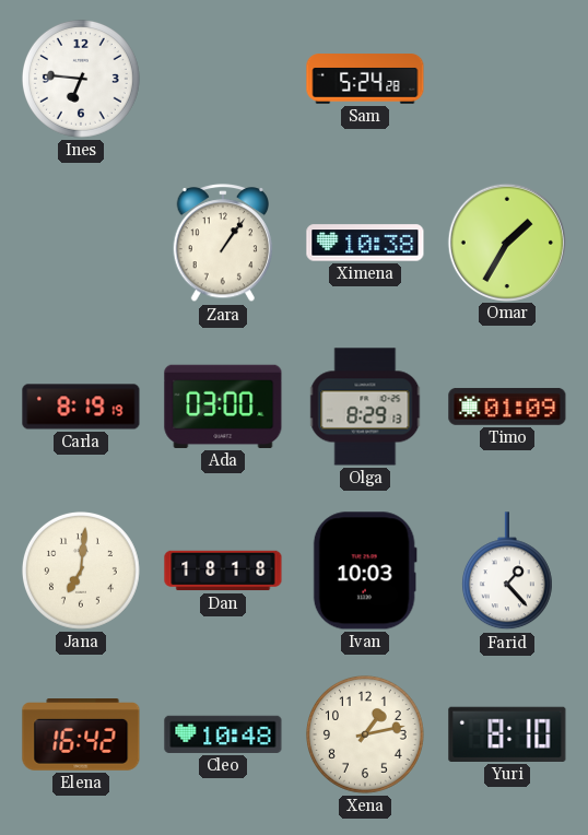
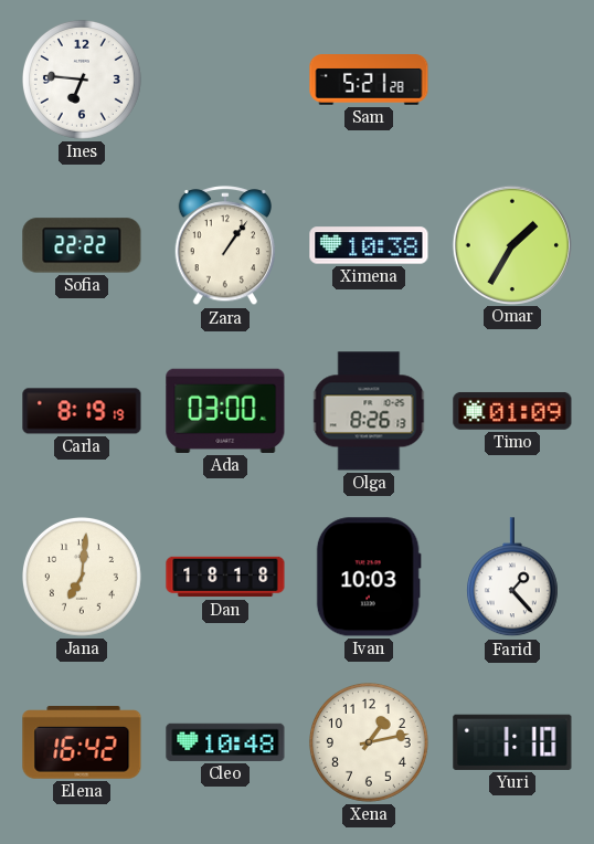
Sam: 5:24 -> 5:21
Sofia: none -> 22:22
Olga: 8:29 -> 8:26
Yuri: 8:10 -> 1:10
